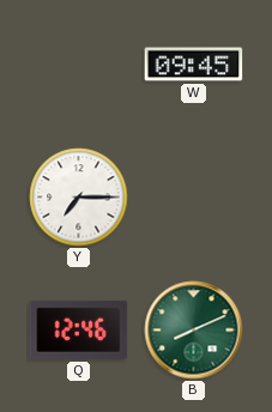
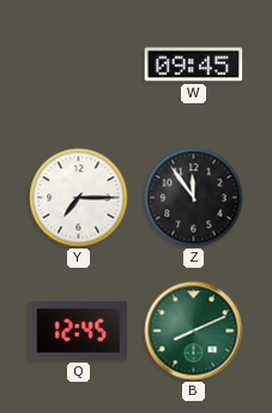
Z: none -> 11:54
Q: 12:46 -> 12:45
